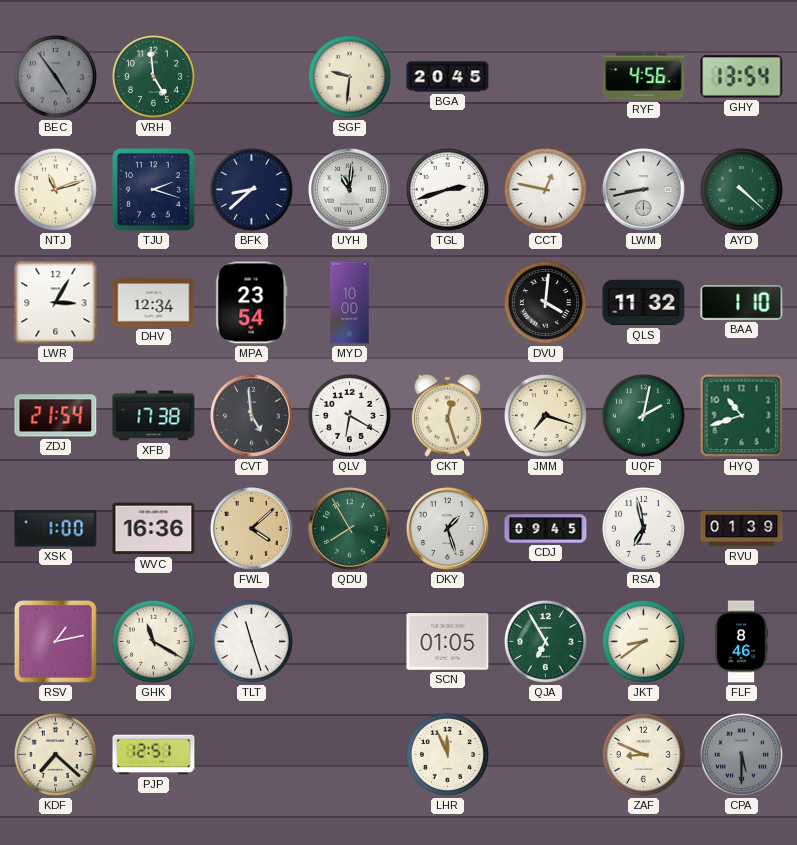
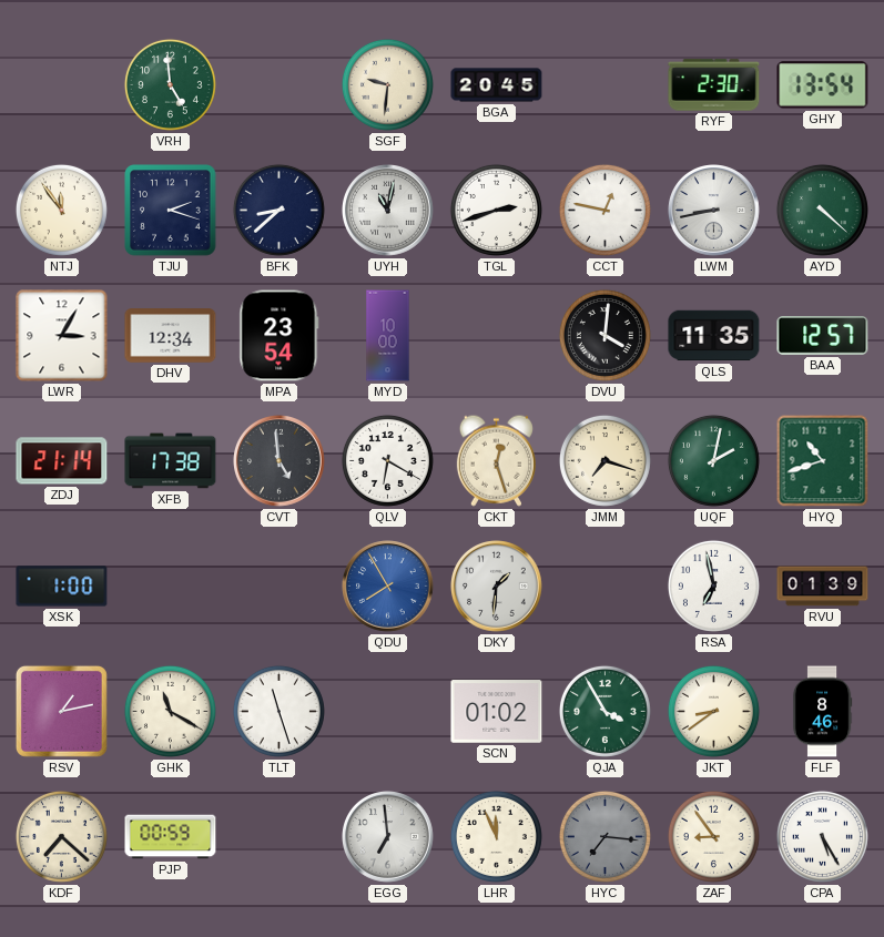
BEC: 4:54 -> none
RYF: 4:56 -> 2:30
NTJ: 11:12 -> 11:54
UYH: 11:01 -> 11:02
QLS: 11:32 -> 11:35
BAA: 1:10 -> 12:57
ZDJ: 21:54 -> 21:14
WVC: 16:36 -> none
FWL: 4:08 -> none
QDU dial: green -> blue
DKY: 1:27 -> 1:31
CDJ: 09:45 -> none
SCN: 01:05 -> 01:02
QJA: 6:55 -> 3:55
PJP: 12:51 -> 00:59
EGG: none -> 6:59
HYC: none -> 7:16
ZAF: 8:49 -> 8:54
CPA: 5:30 -> 5:25
CPA dial: grey -> white
